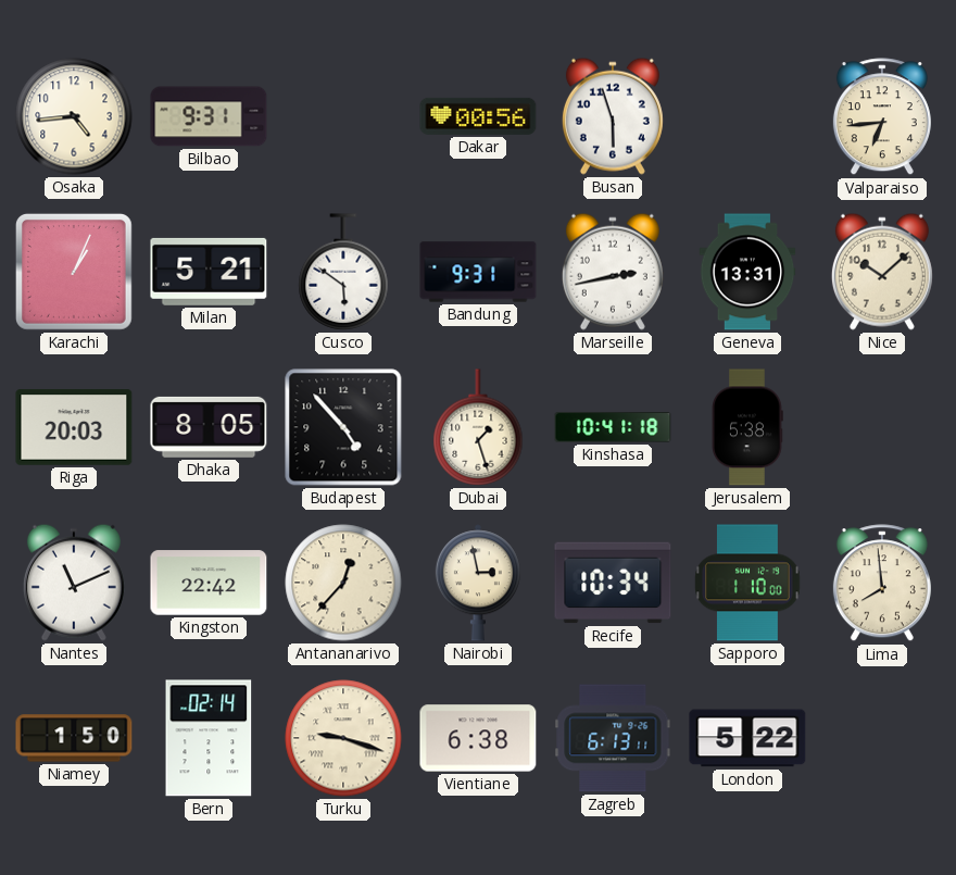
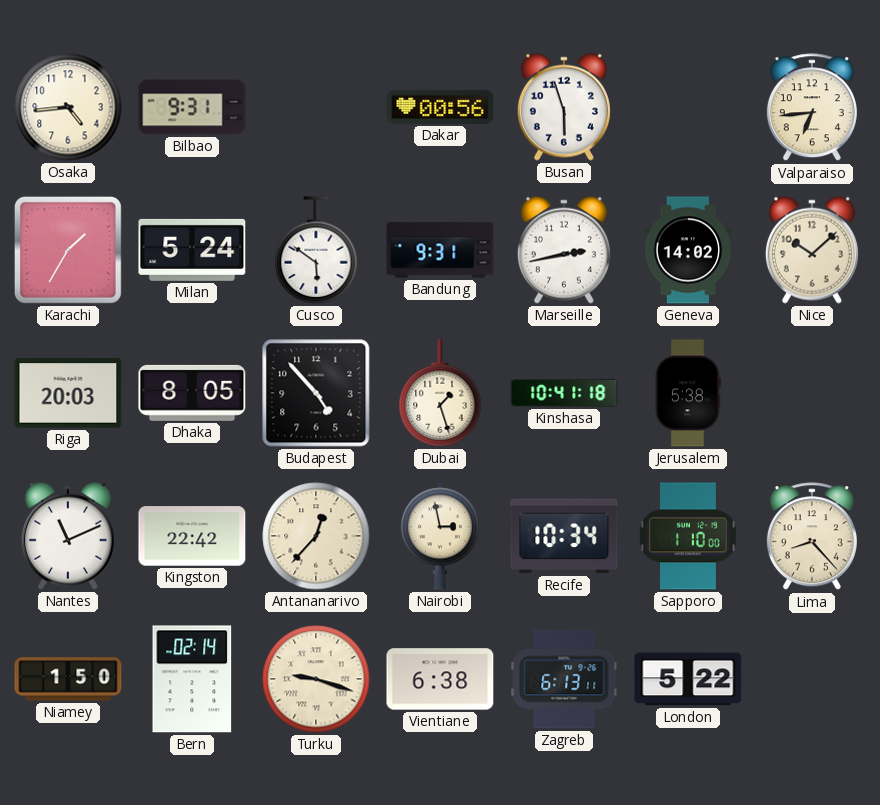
Karachi: 1:04 -> 1:35
Milan: 5:21 -> 5:24
Geneva: 13:31 -> 14:02
Lima: 7:59 -> 8:23
